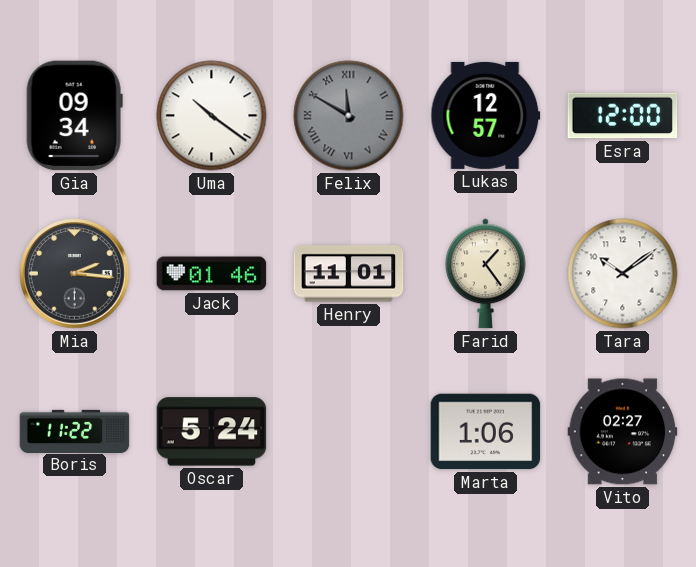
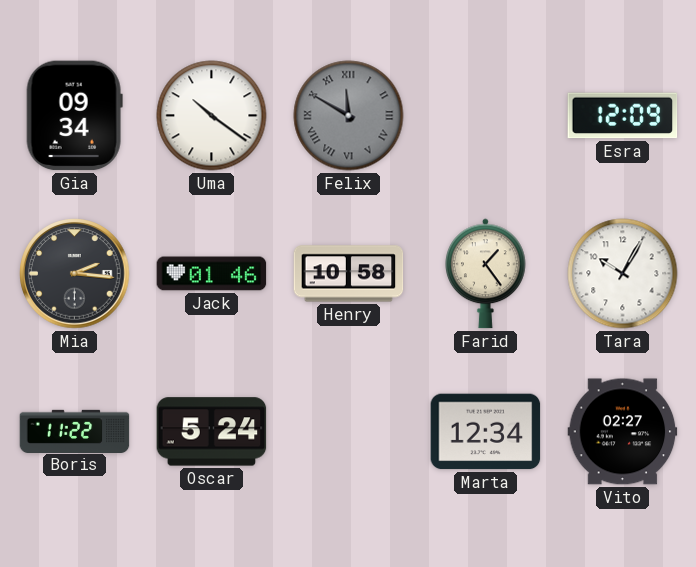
Lukas: 12:57 -> none
Esra: 12:00 -> 12:09
Henry: 11:01 -> 10:58
Tara: 10:09 -> 10:05
Marta: 1:06 -> 12:34
